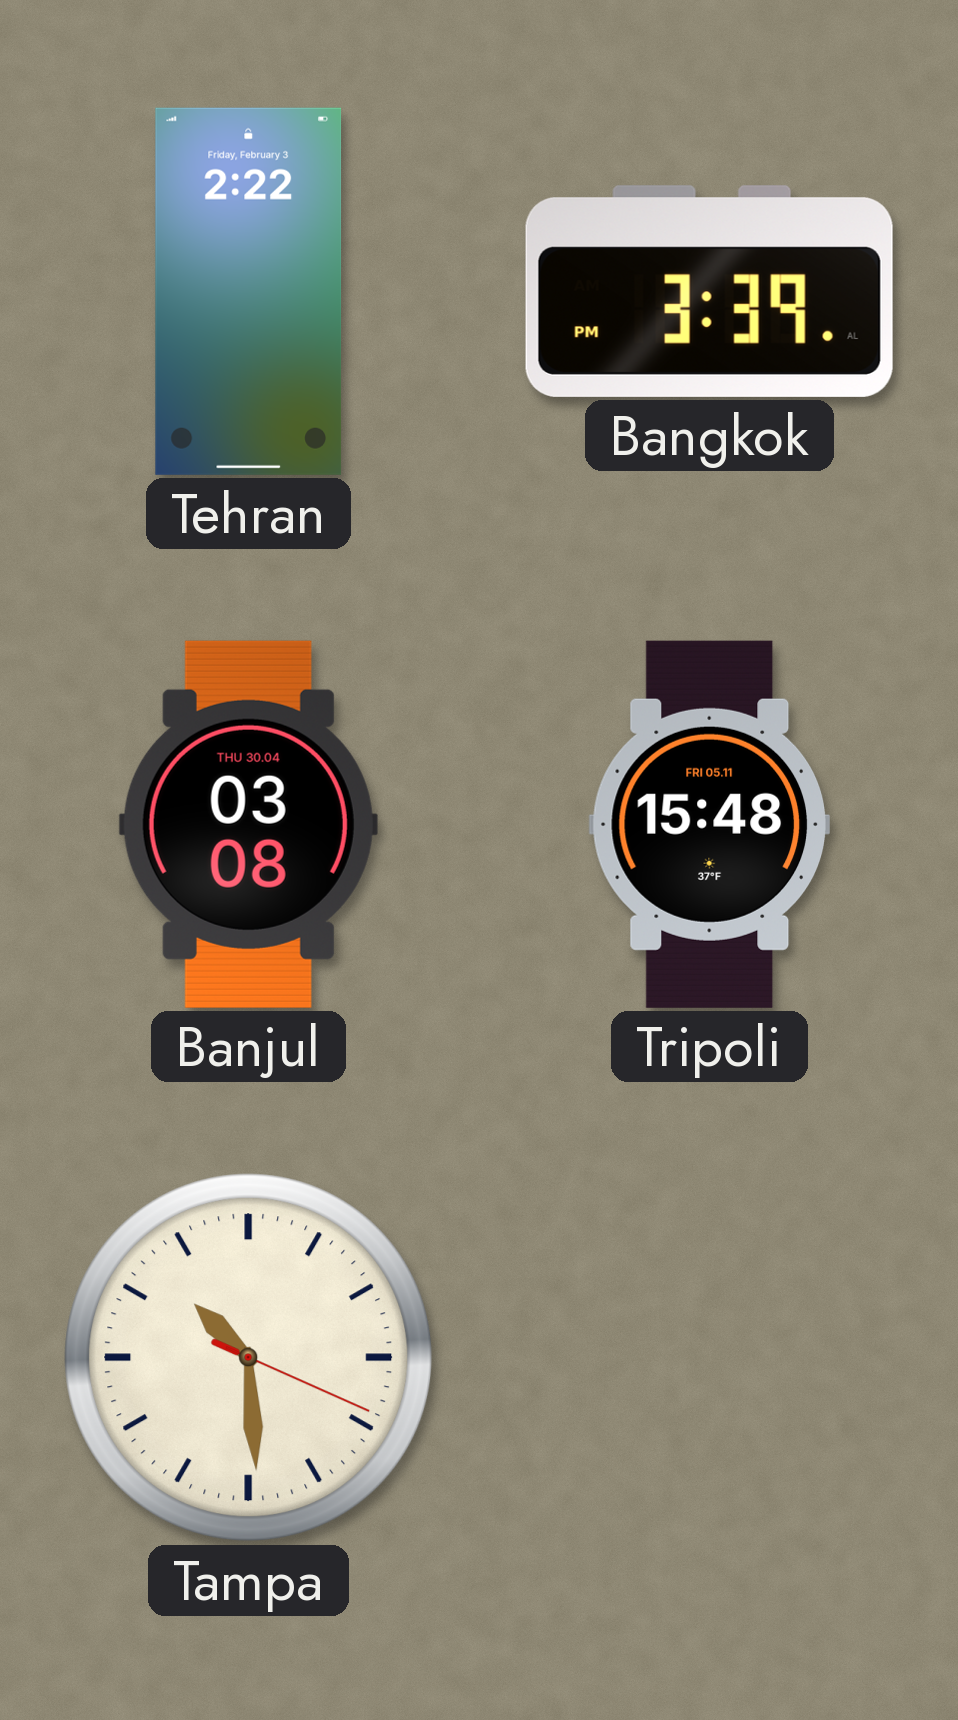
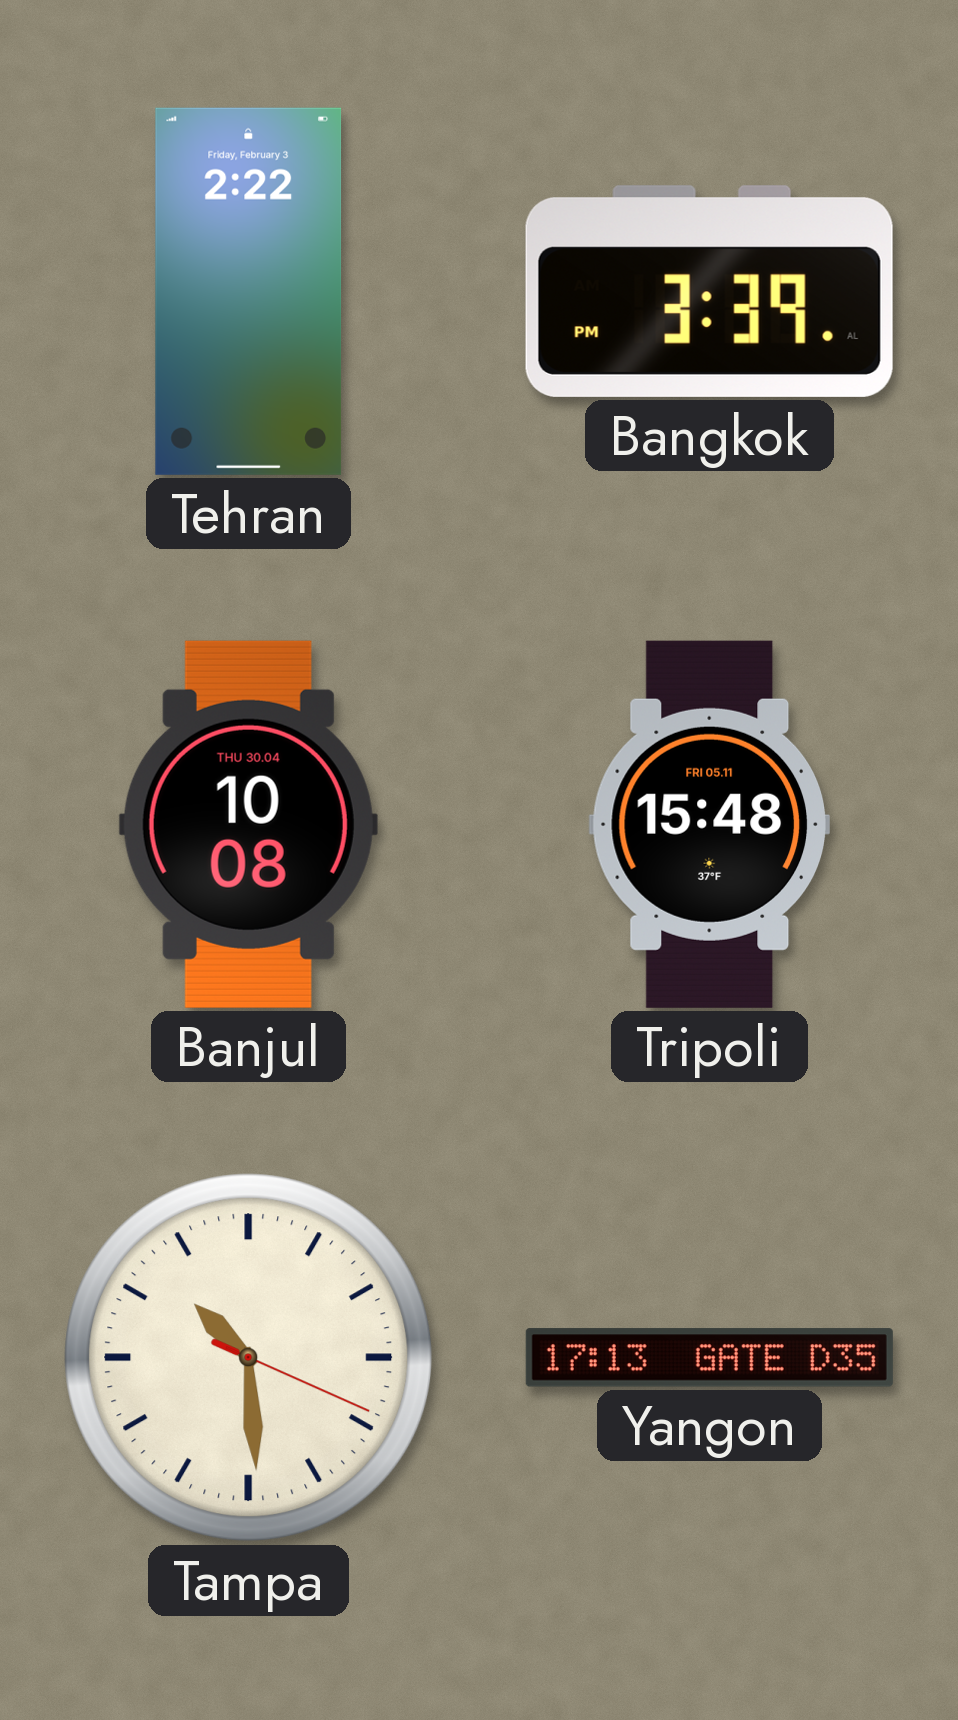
Banjul: 03:08 -> 10:08
Yangon: none -> 17:13
